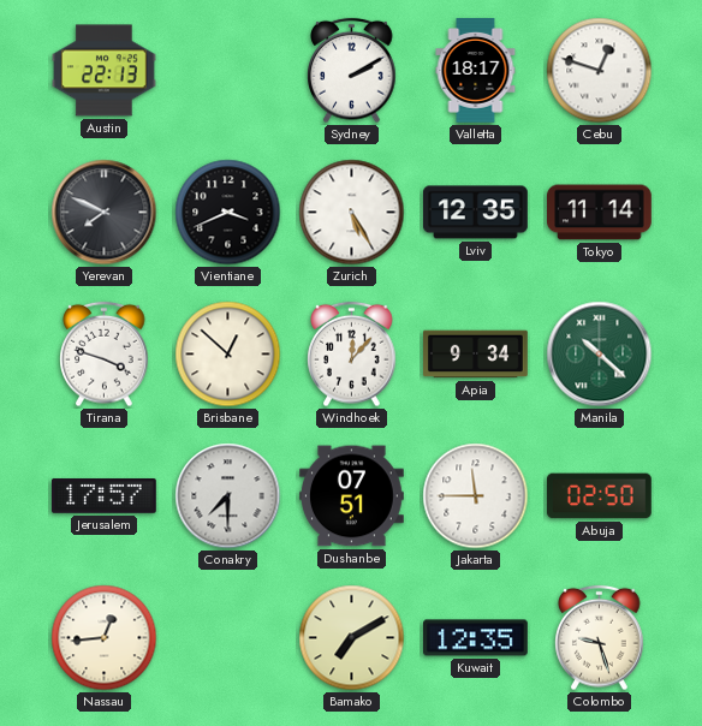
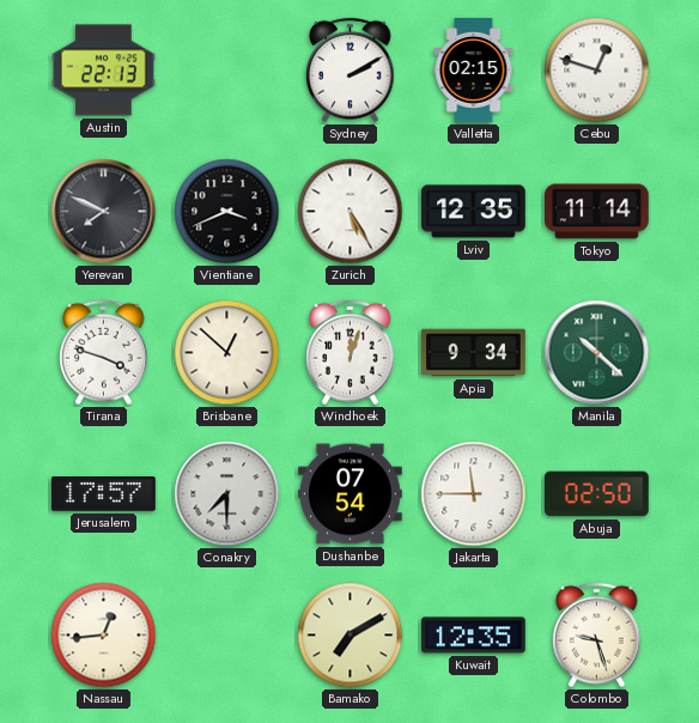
Valletta: 18:17 -> 02:15
Windhoek: 12:07 -> 12:03
Dushanbe: 07:51 -> 07:54
